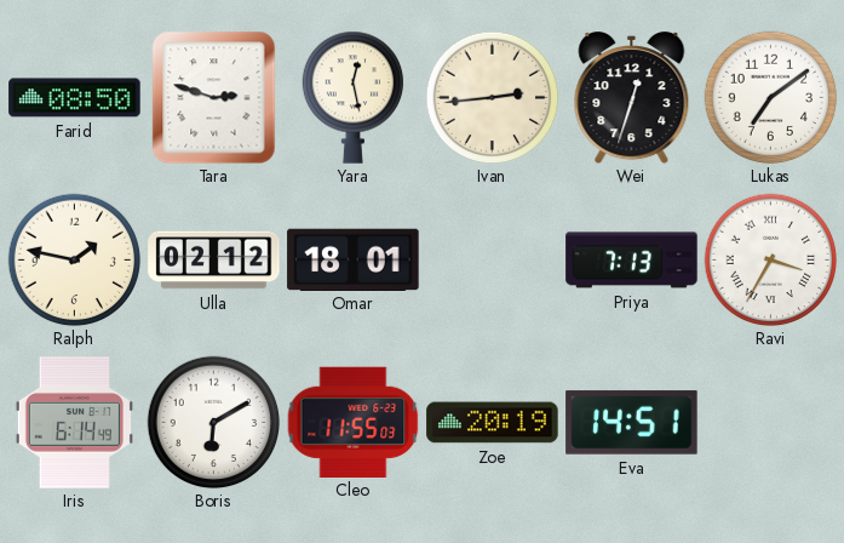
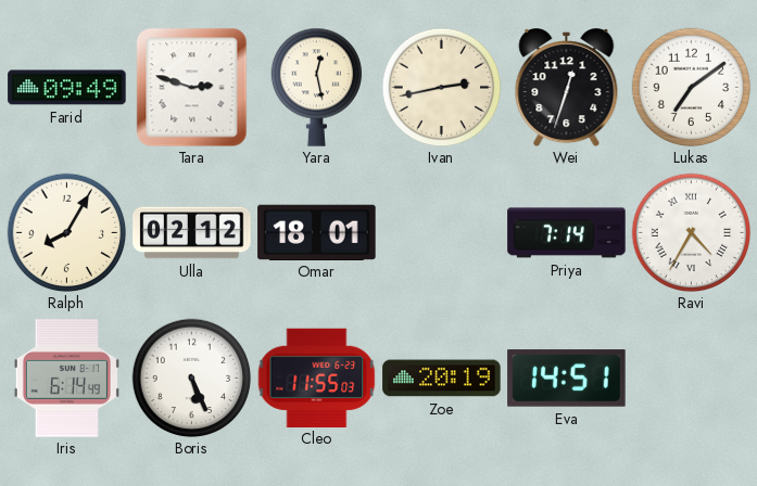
Farid: 08:50 -> 09:49
Ivan: 2:44 -> 2:43
Ralph: 1:47 -> 8:05
Priya: 7:13 -> 7:14
Ravi: 3:35 -> 4:35
Boris: 6:10 -> 5:26
